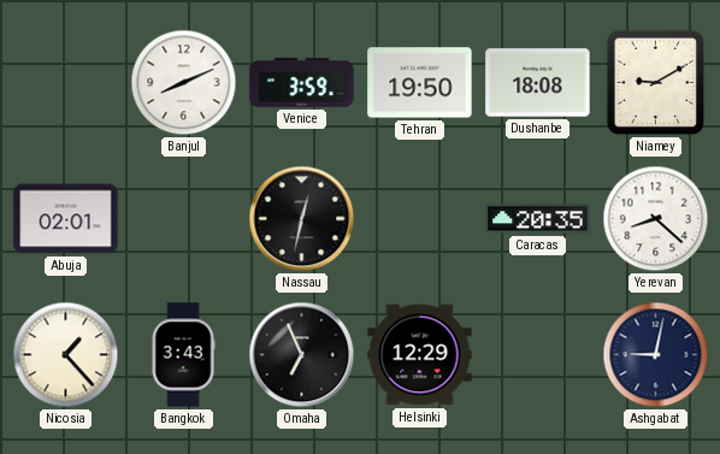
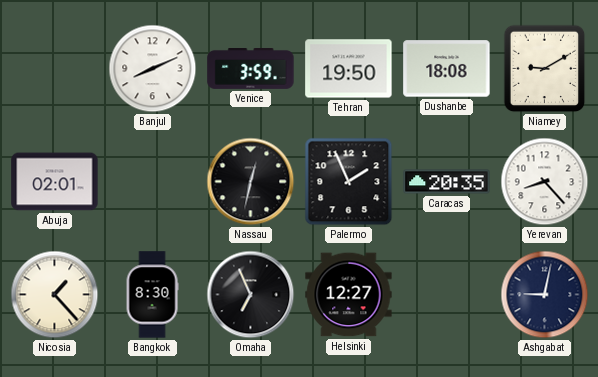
Palermo: none -> 1:56
Yerevan: 8:22 -> 8:23
Bangkok: 3:43 -> 8:30
Helsinki: 12:29 -> 12:27
